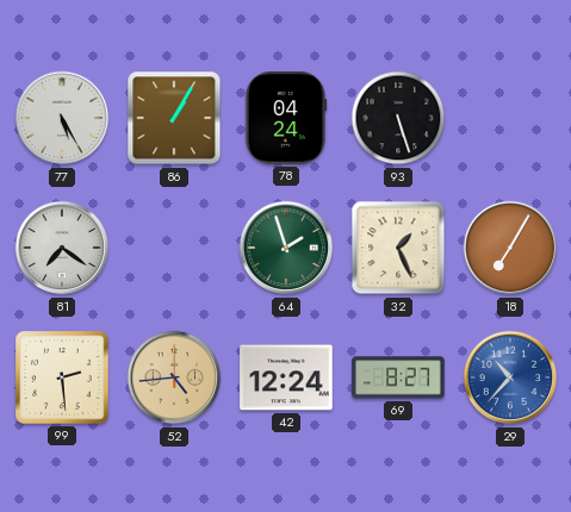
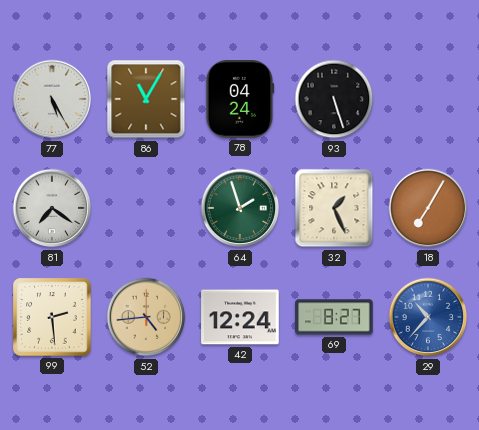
86: 1:05 -> 11:05
